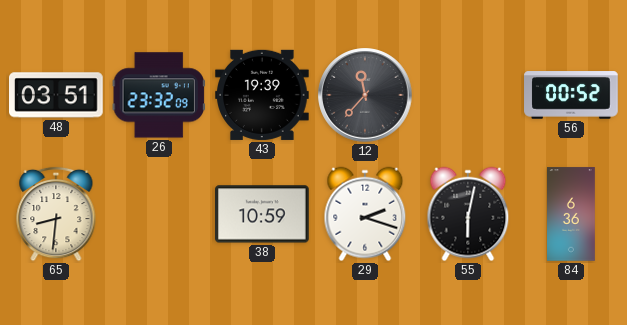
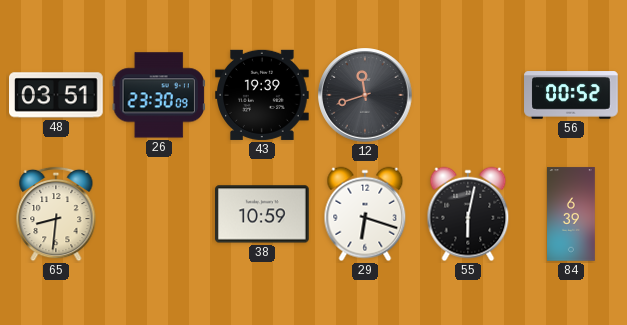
26: 23:32 -> 23:30
12: 11:37 -> 11:42
29: 2:18 -> 6:18
84: 6:36 -> 6:39
